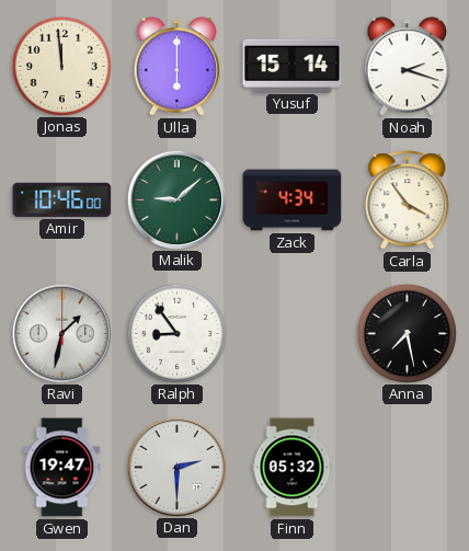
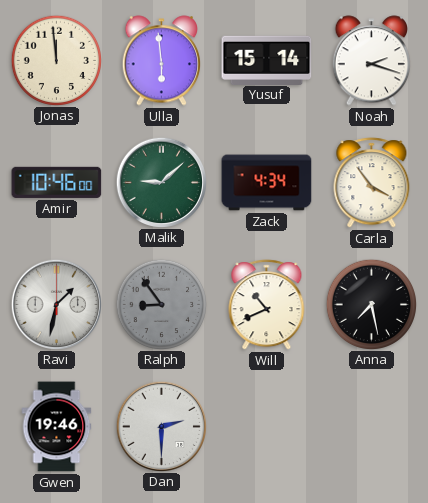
Ulla: 6:00 -> 5:59
Ralph dial: white -> grey
Will: none -> 10:41
Gwen: 19:47 -> 19:46
Finn: 05:32 -> none
